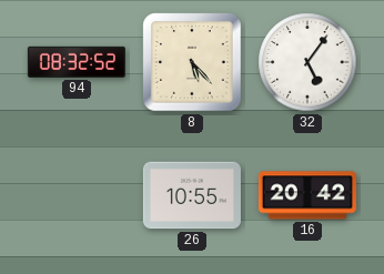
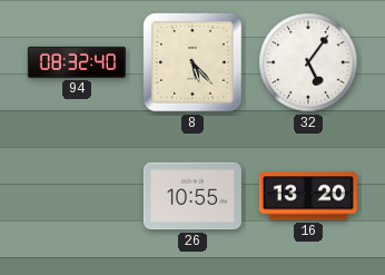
94: 08:32:52 -> 08:32:40
16: 20:42 -> 13:20
